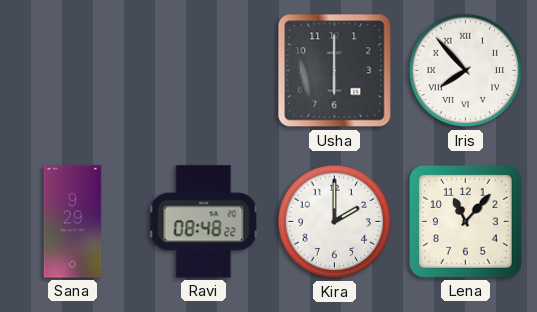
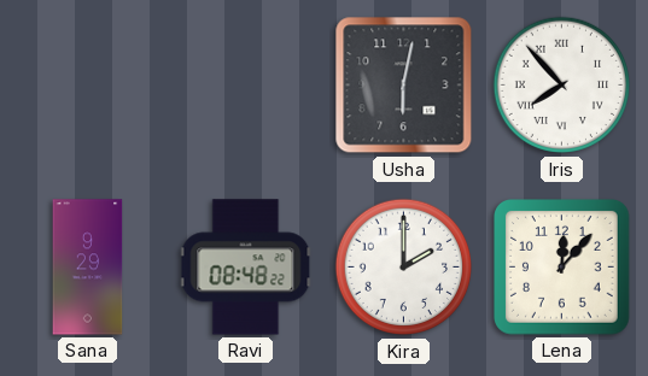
Usha: 6:00 -> 6:02
Lena: 11:07 -> 12:07
